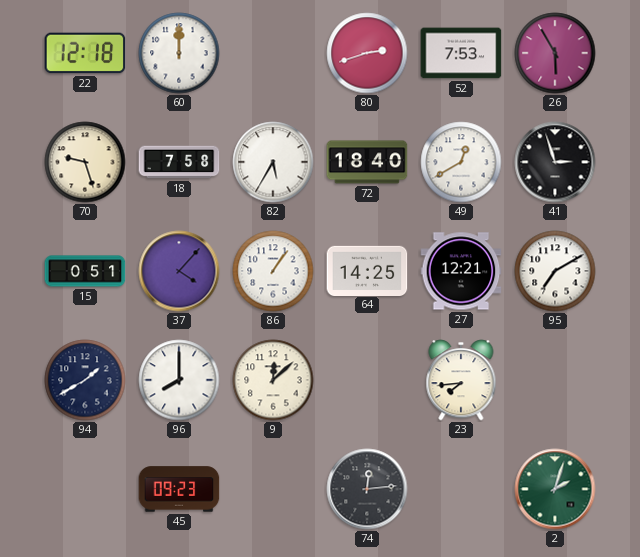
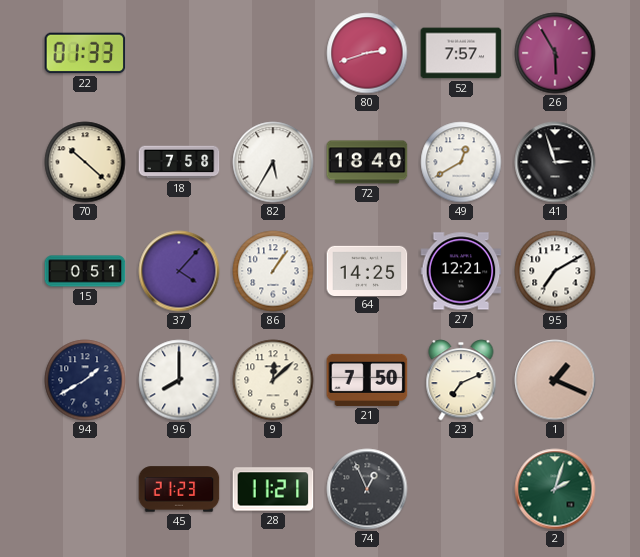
22: 12:18 -> 01:33
60: 12:00 -> none
52: 7:53 -> 7:57
70: 9:27 -> 10:22
21: none -> 7:50
23: 7:44 -> 7:11
1: none -> 1:19
45: 09:23 -> 21:23
28: none -> 11:21
74: 12:14 -> 12:56
